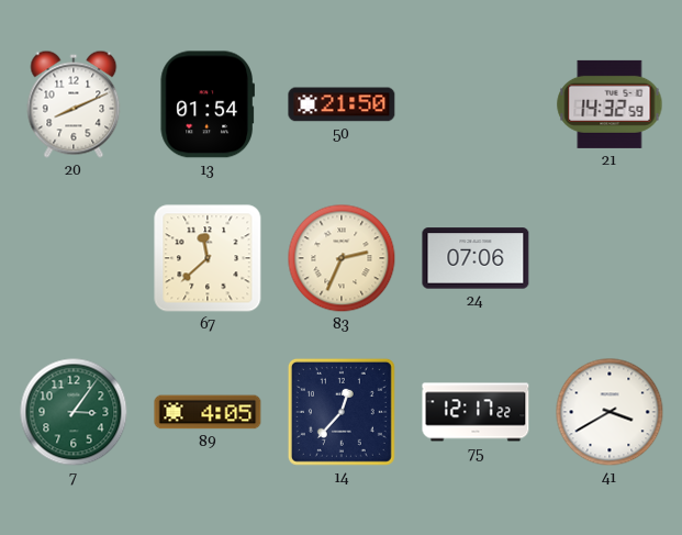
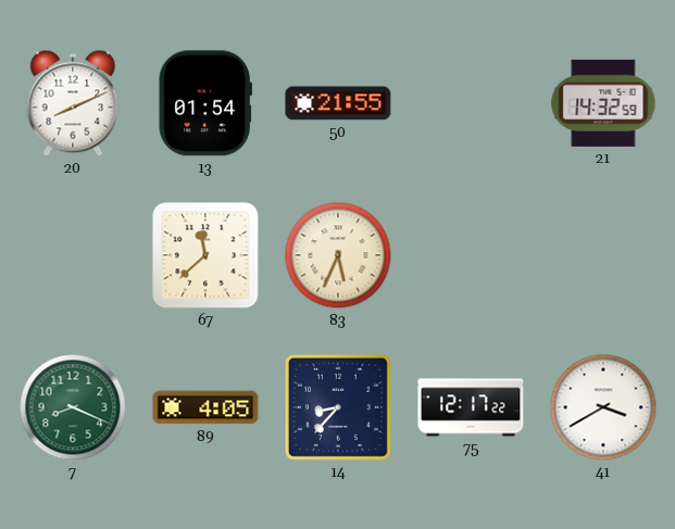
50: 21:50 -> 21:55
83: 2:34 -> 5:34
24: 07:06 -> none
7: 3:06 -> 8:19
14: 12:37 -> 8:37
